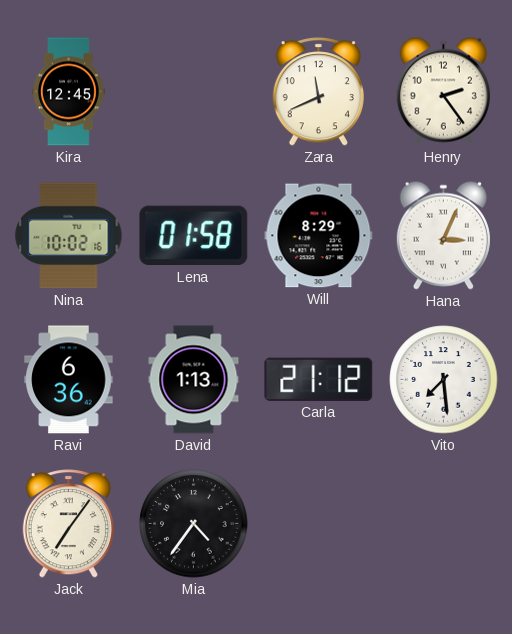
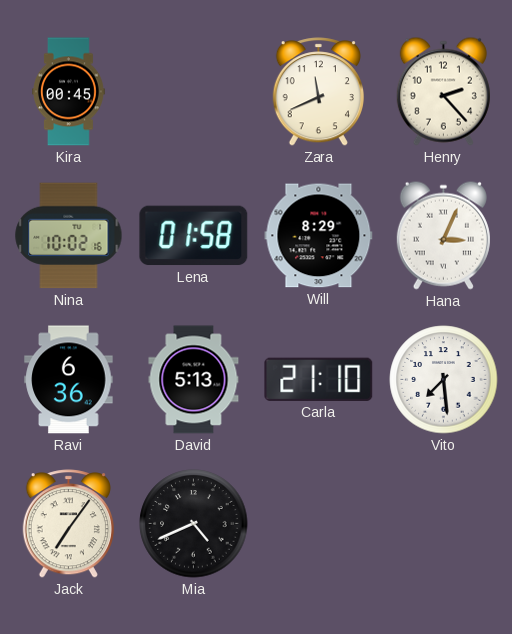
Kira: 12:45 -> 00:45
Henry: 2:24 -> 2:23
David: 1:13 -> 5:13
Carla: 21:12 -> 21:10
Mia: 4:36 -> 4:41
